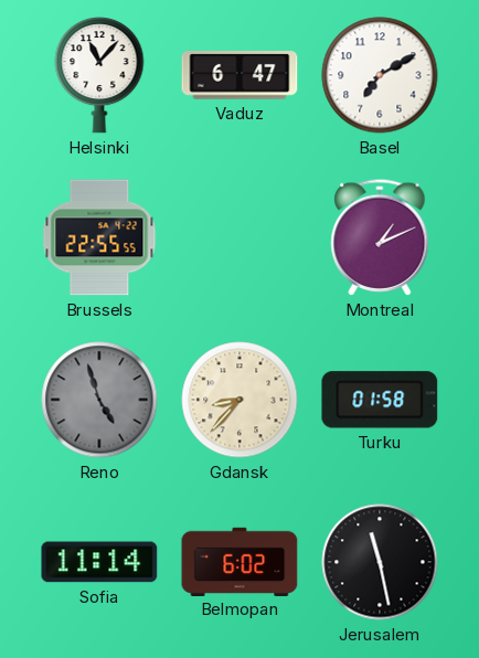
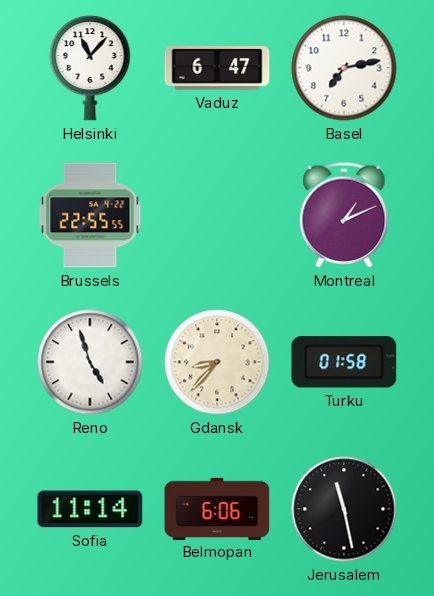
Basel: 7:10 -> 7:13
Reno dial: grey -> white
Belmopan: 6:02 -> 6:06
